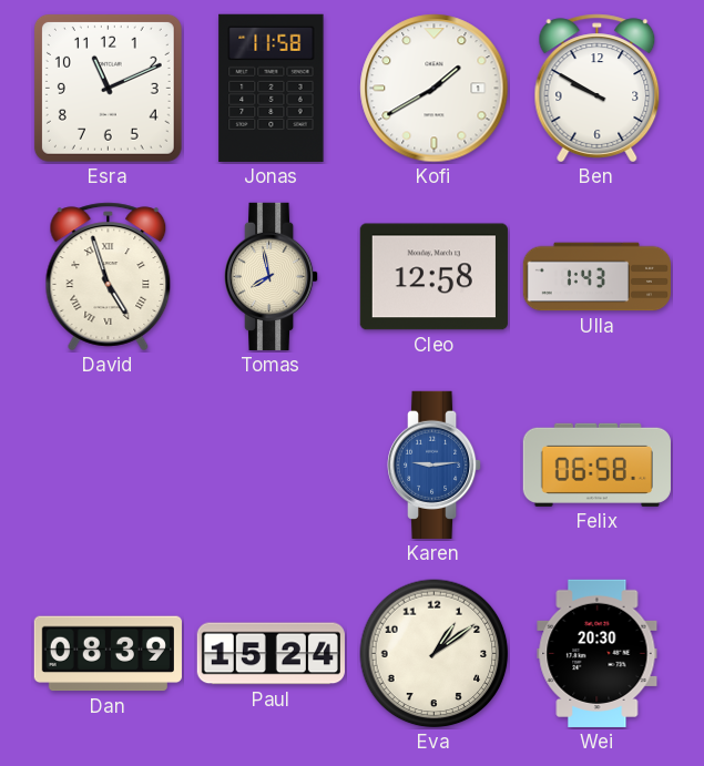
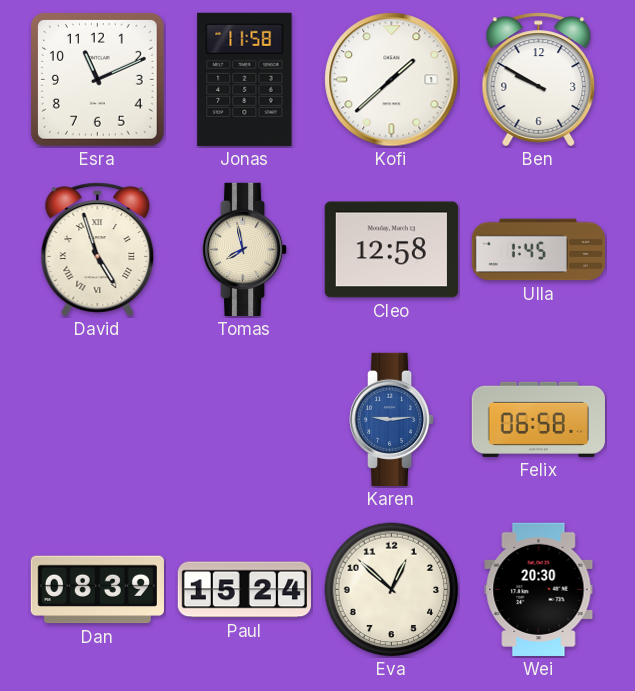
Kofi: 1:40 -> 1:38
Ulla: 1:43 -> 1:45
Eva: 1:09 -> 12:52
